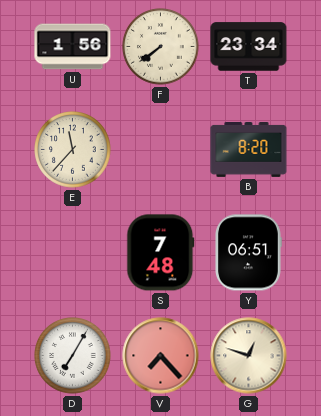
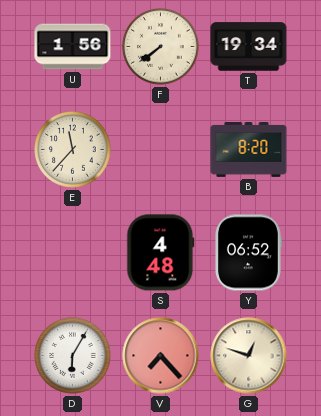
T: 23:34 -> 19:34
S: 7:48 -> 4:48
Y: 06:51 -> 06:52
D: 7:05 -> 6:05
